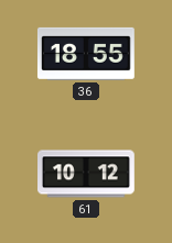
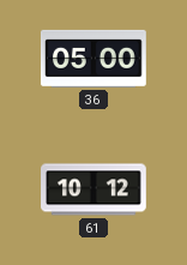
36: 18:55 -> 05:00
